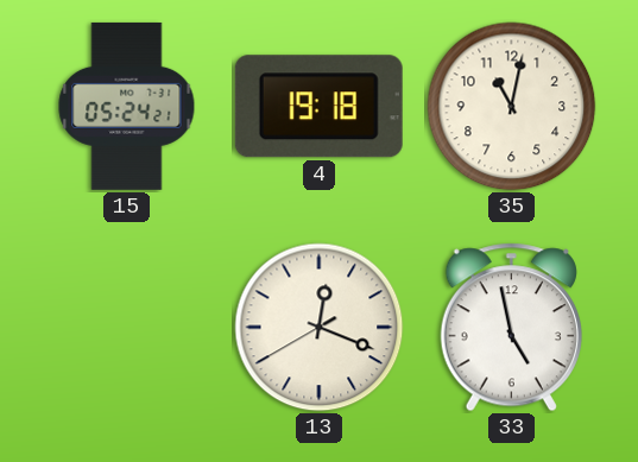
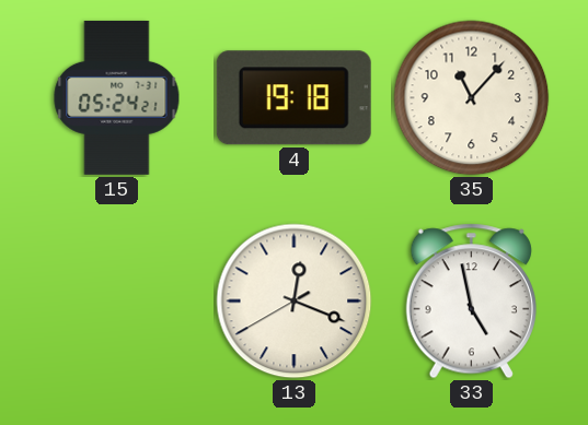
35: 11:02 -> 11:07
